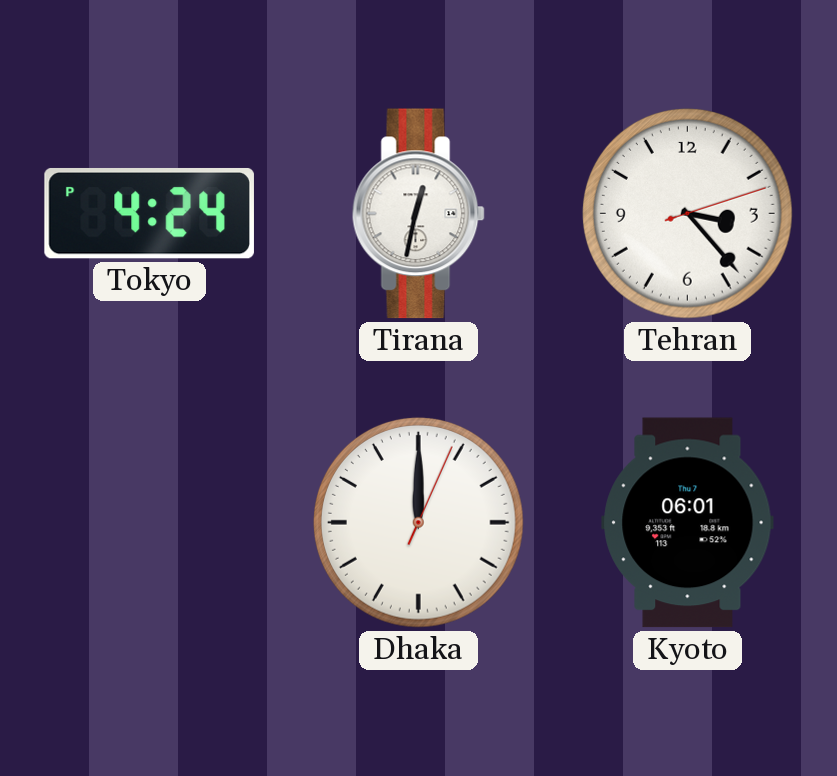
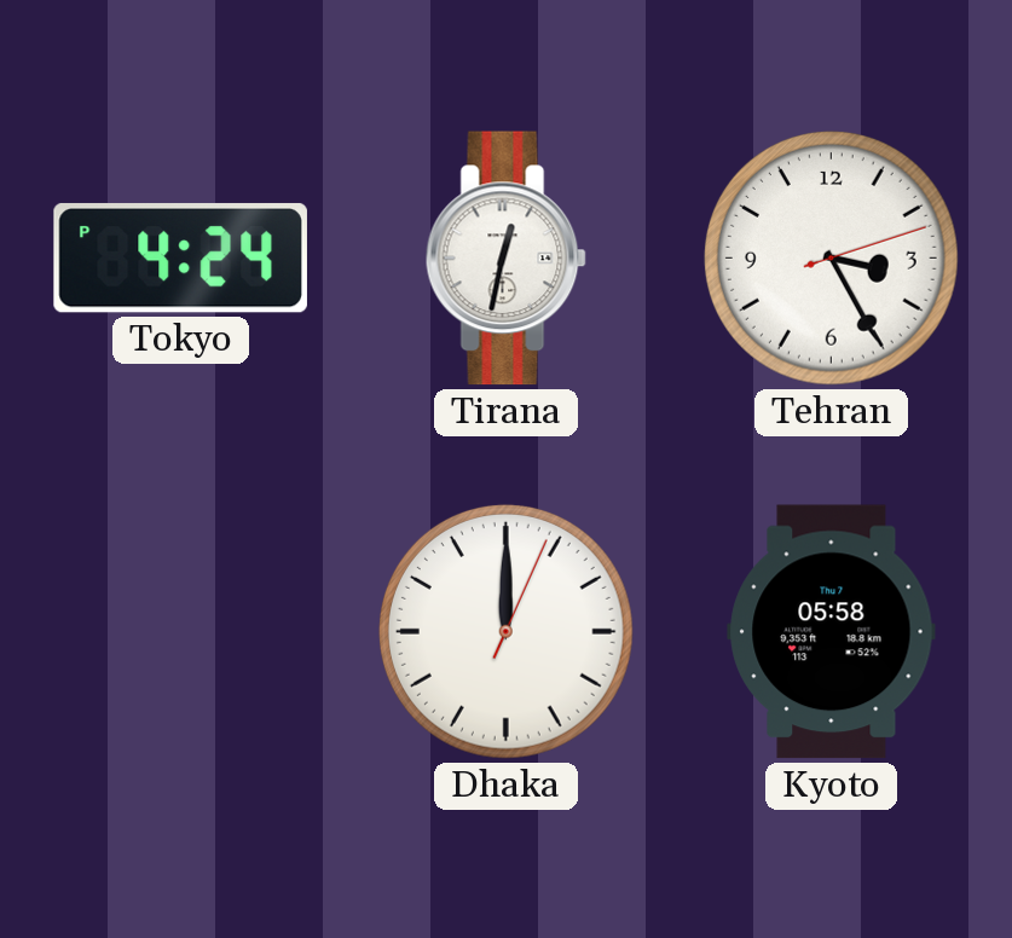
Tehran: 3:23 -> 3:25
Kyoto: 06:01 -> 05:58
